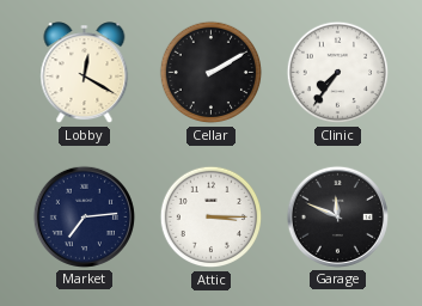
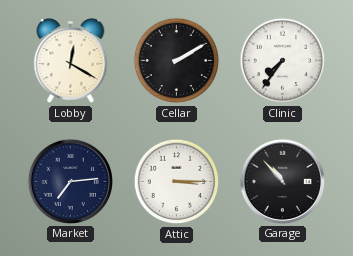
Garage: 11:49 -> 10:53
